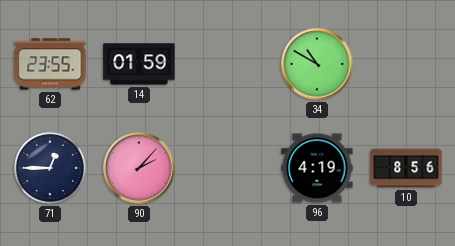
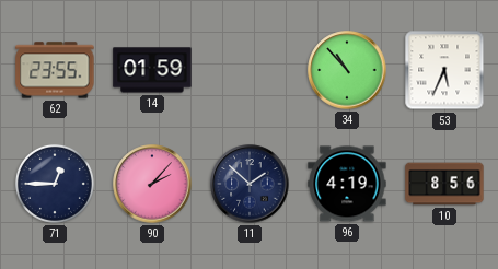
34: 10:50 -> 10:53
53: none -> 5:34
11: none -> 1:52
